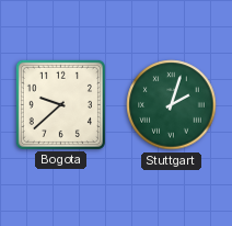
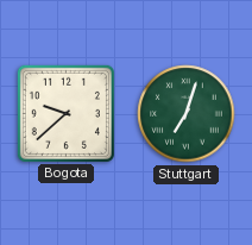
Stuttgart: 2:03 -> 7:03
